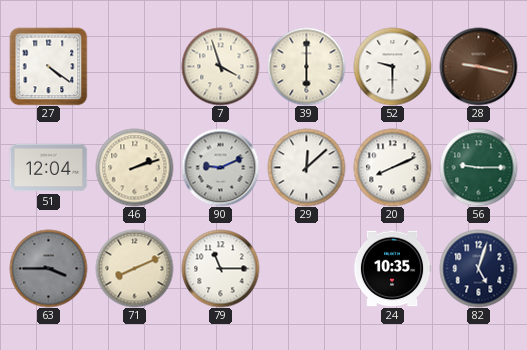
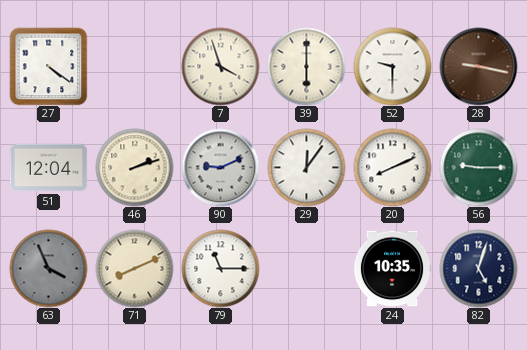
29: 12:08 -> 12:06
63: 3:45 -> 3:56
